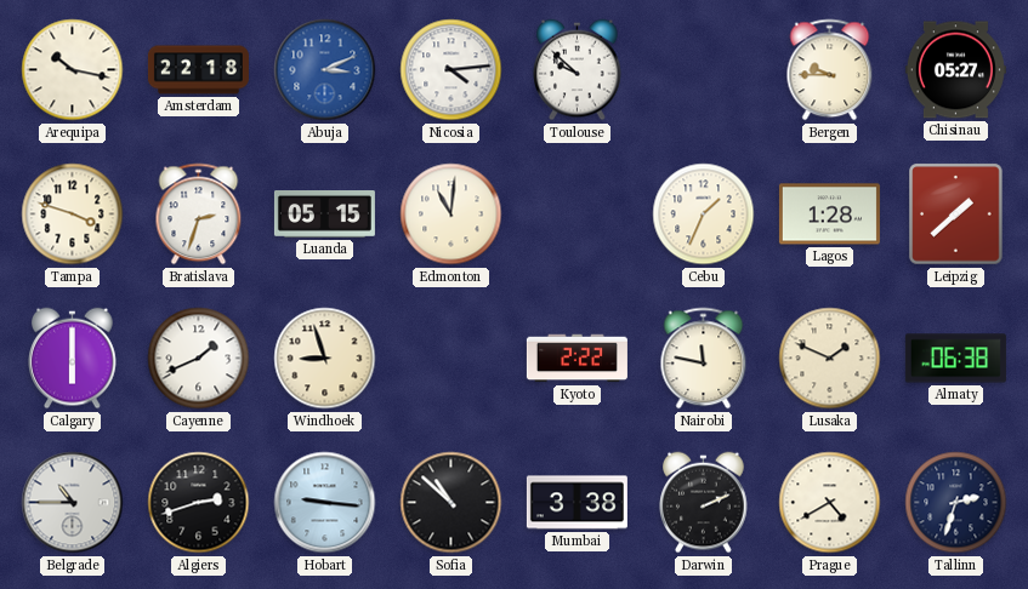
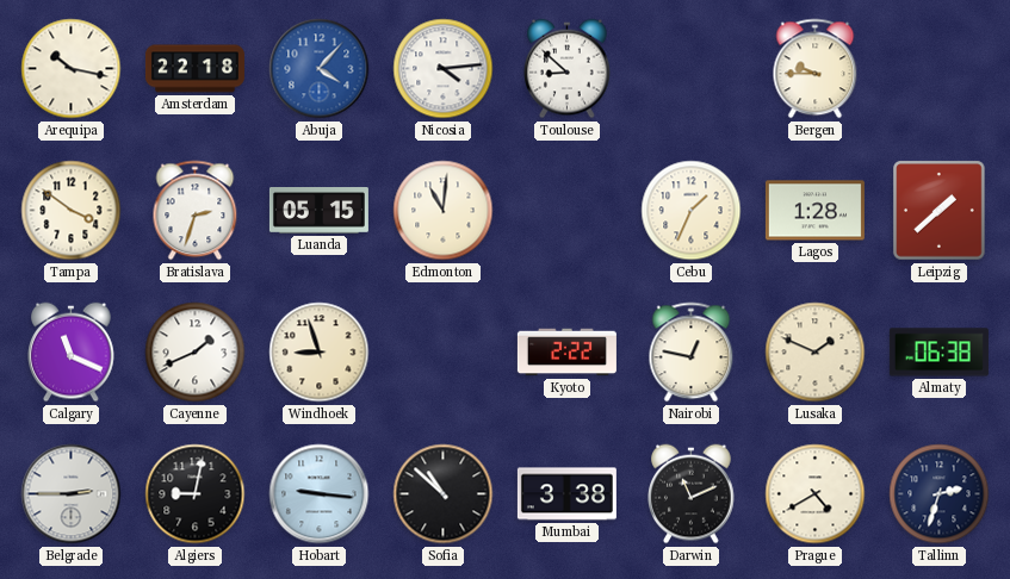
Abuja: 3:11 -> 4:07
Toulouse: 9:52 -> 8:52
Chisinau: 05:27 -> none
Tampa: 3:48 -> 3:51
Calgary: 6:00 -> 11:19
Nairobi: 11:47 -> 12:47
Belgrade: 10:45 -> 2:45
Algiers: 2:42 -> 9:02
Darwin: 2:11 -> 11:11
